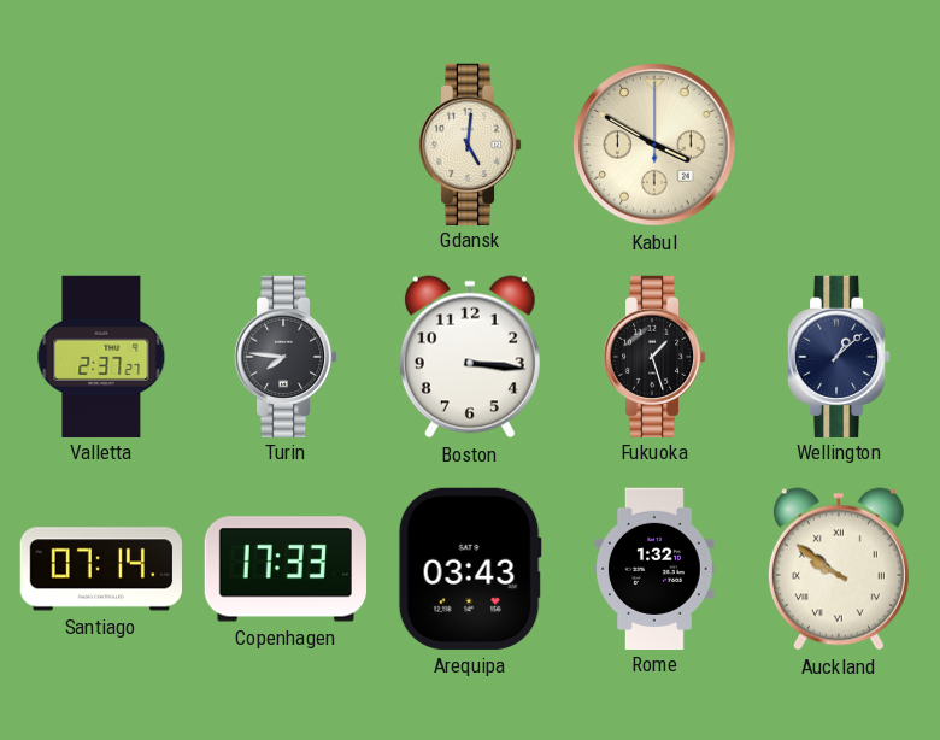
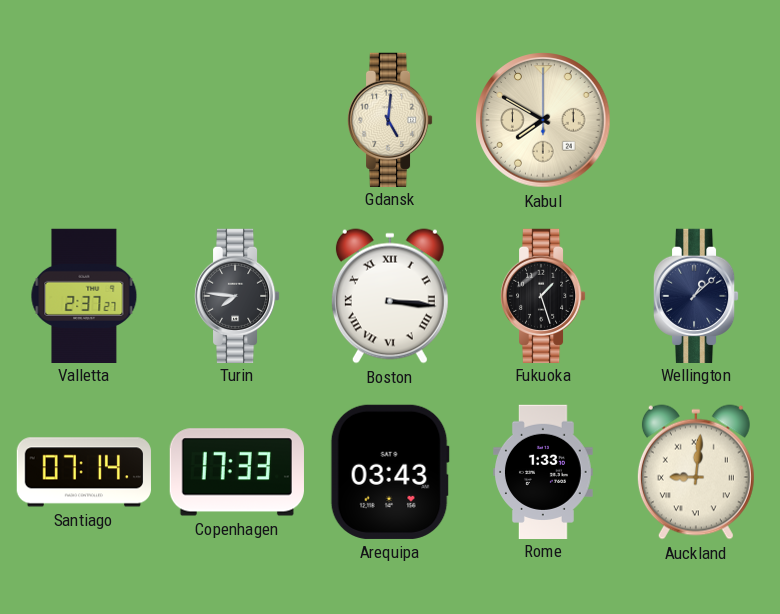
Kabul: 3:50 -> 7:50
Boston numerals: Arabic -> Roman
Rome: 1:32 -> 1:33
Auckland: 9:51 -> 9:01
